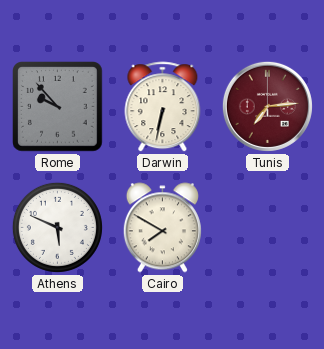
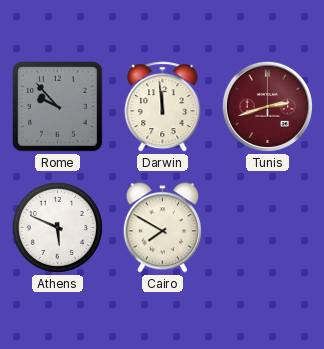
Darwin: 6:32 -> 11:59
Tunis: 7:14 -> 2:42
